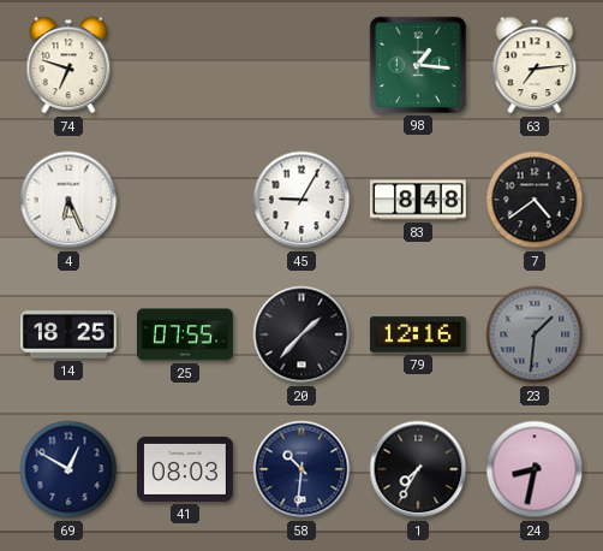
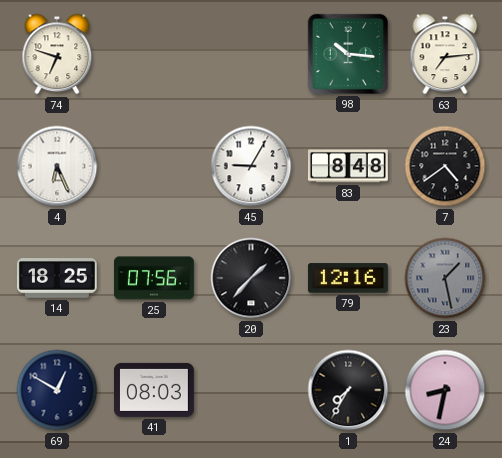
98: 1:16 -> 10:16
25: 07:55 -> 07:56
23: 1:31 -> 1:28
58: 10:31 -> none
